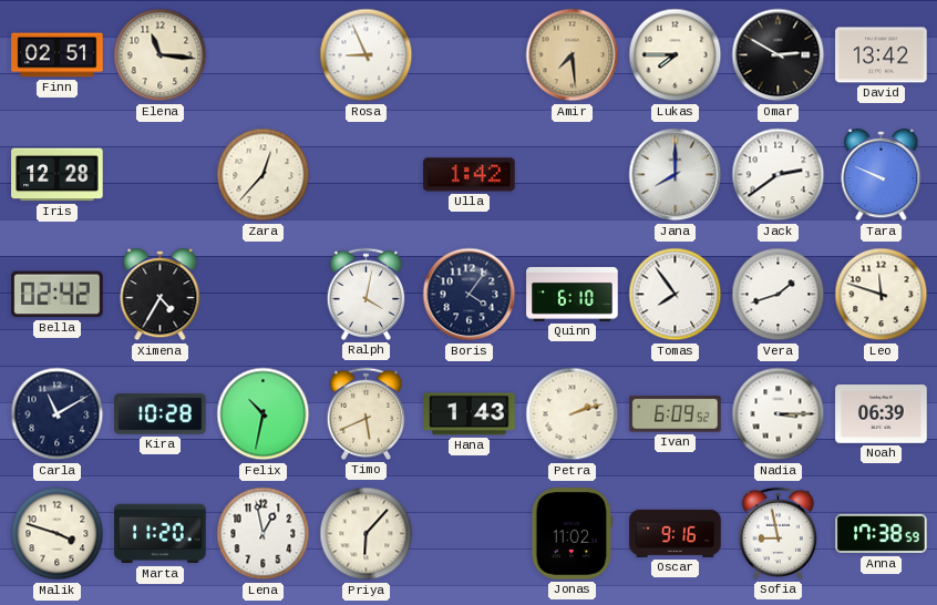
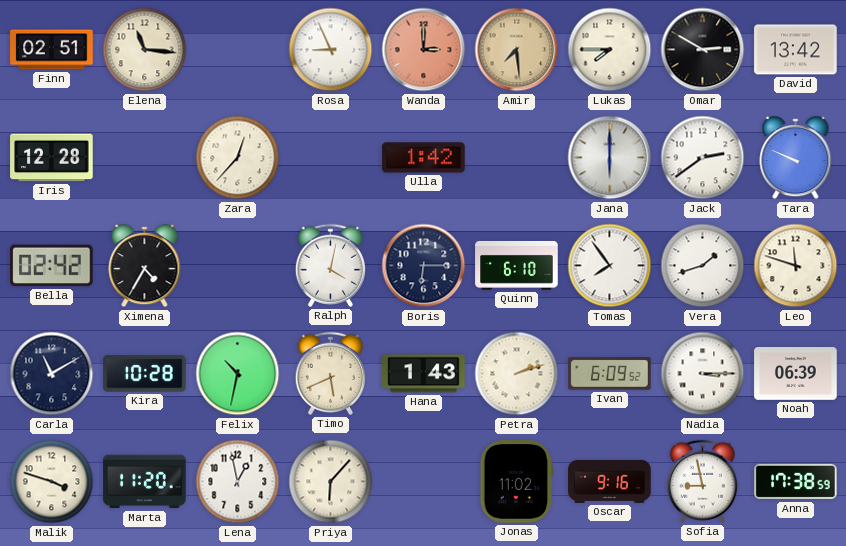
Wanda: none -> 3:00
Jana: 8:00 -> 6:00
Boris: 4:06 -> 6:15
